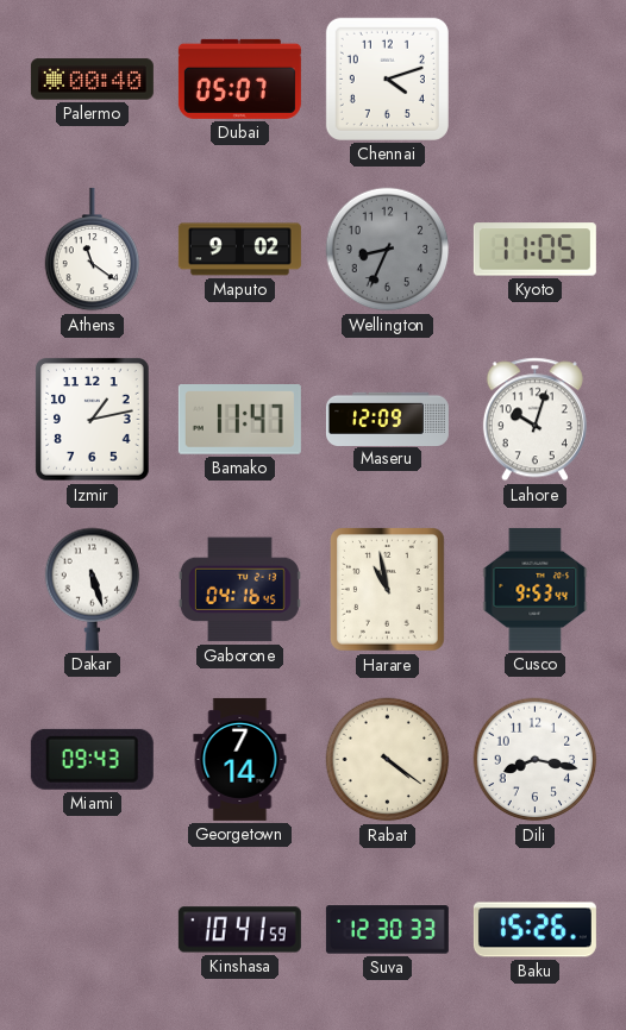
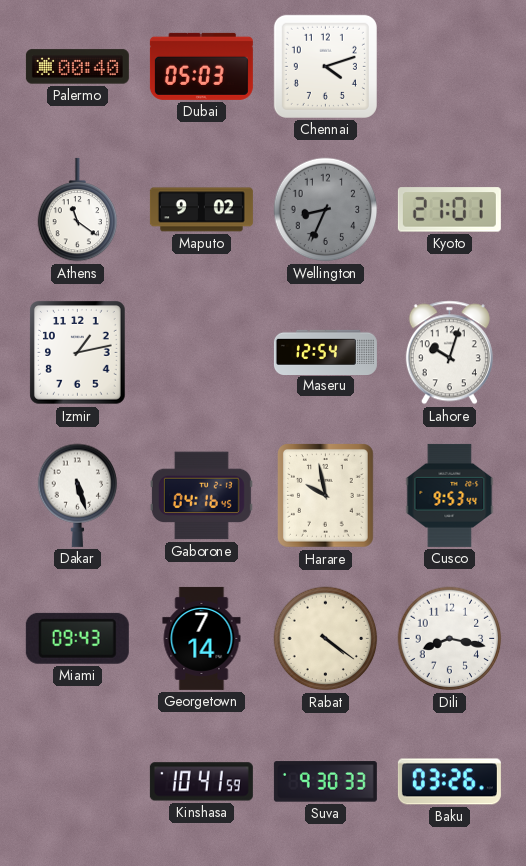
Dubai: 05:07 -> 05:03
Kyoto: 11:05 -> 21:01
Bamako: 11:47 -> none
Maseru: 12:09 -> 12:54
Harare: 10:58 -> 9:58
Suva: 12:30 -> 9:30
Baku: 15:26 -> 03:26
